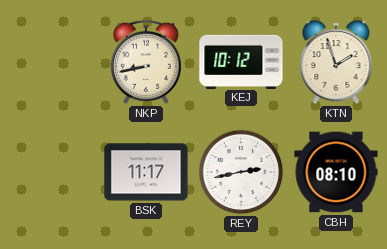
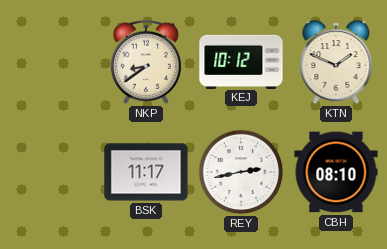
NKP: 8:43 -> 8:39
KTN: 1:57 -> 1:49
